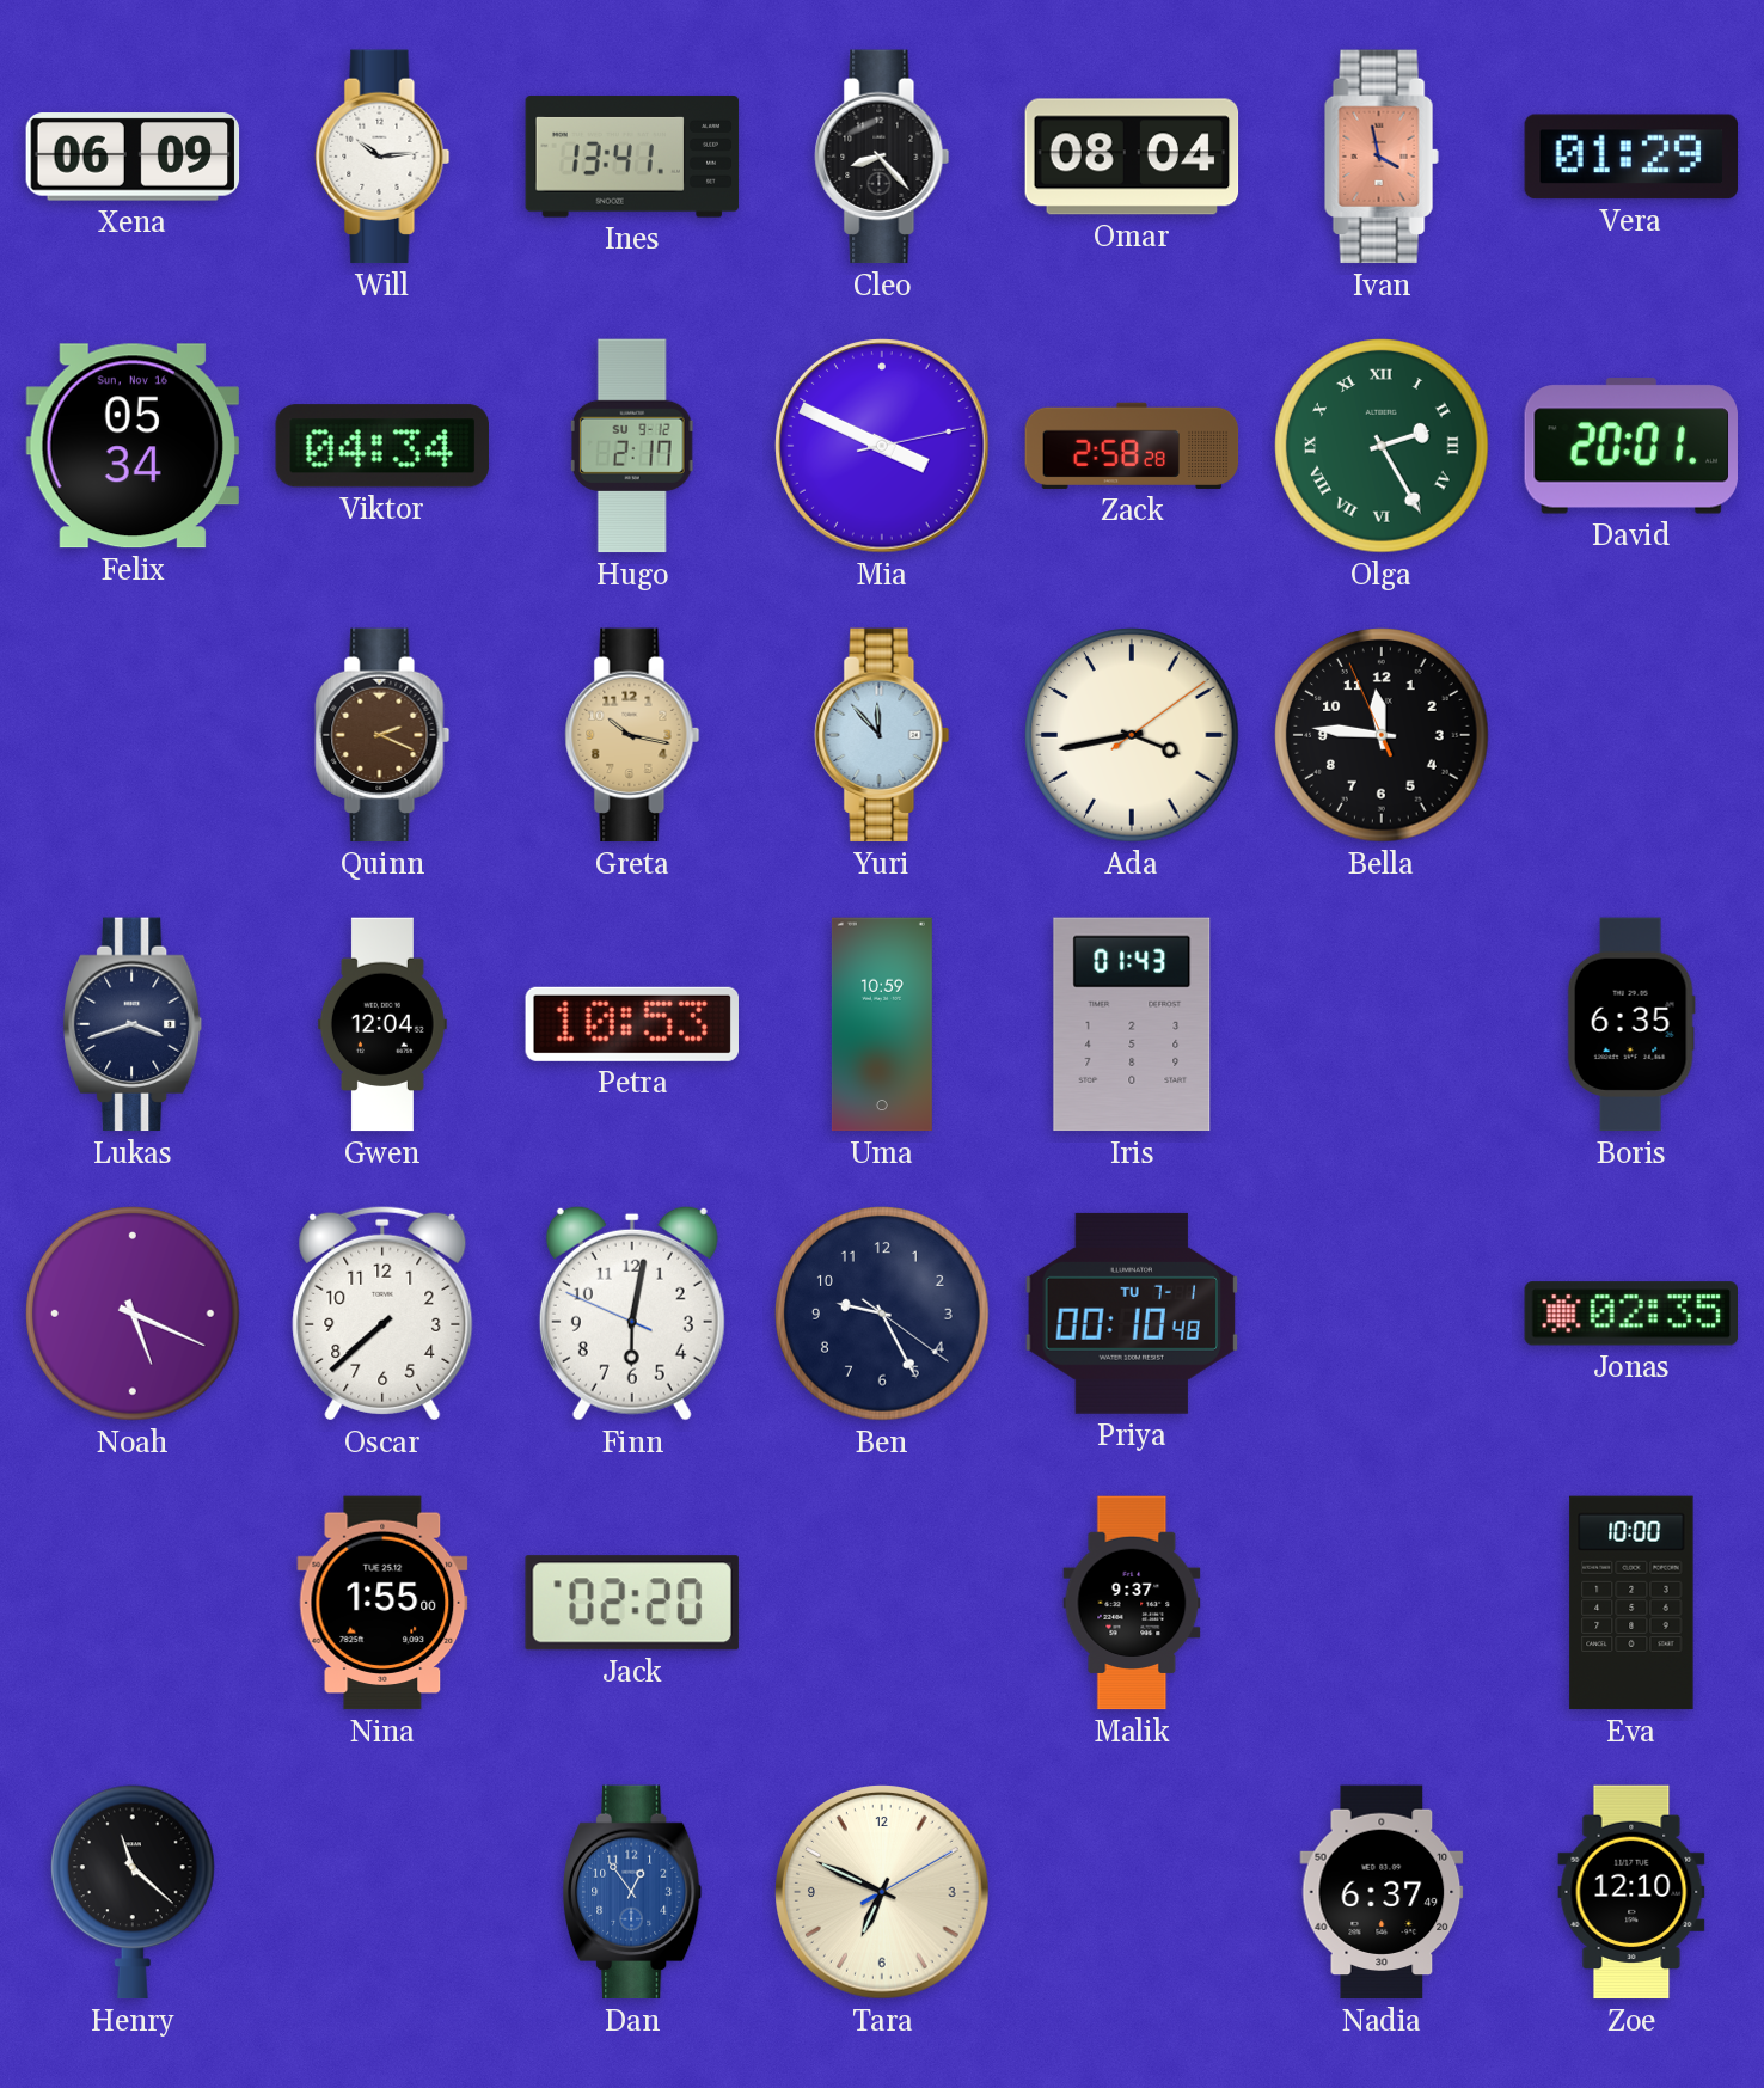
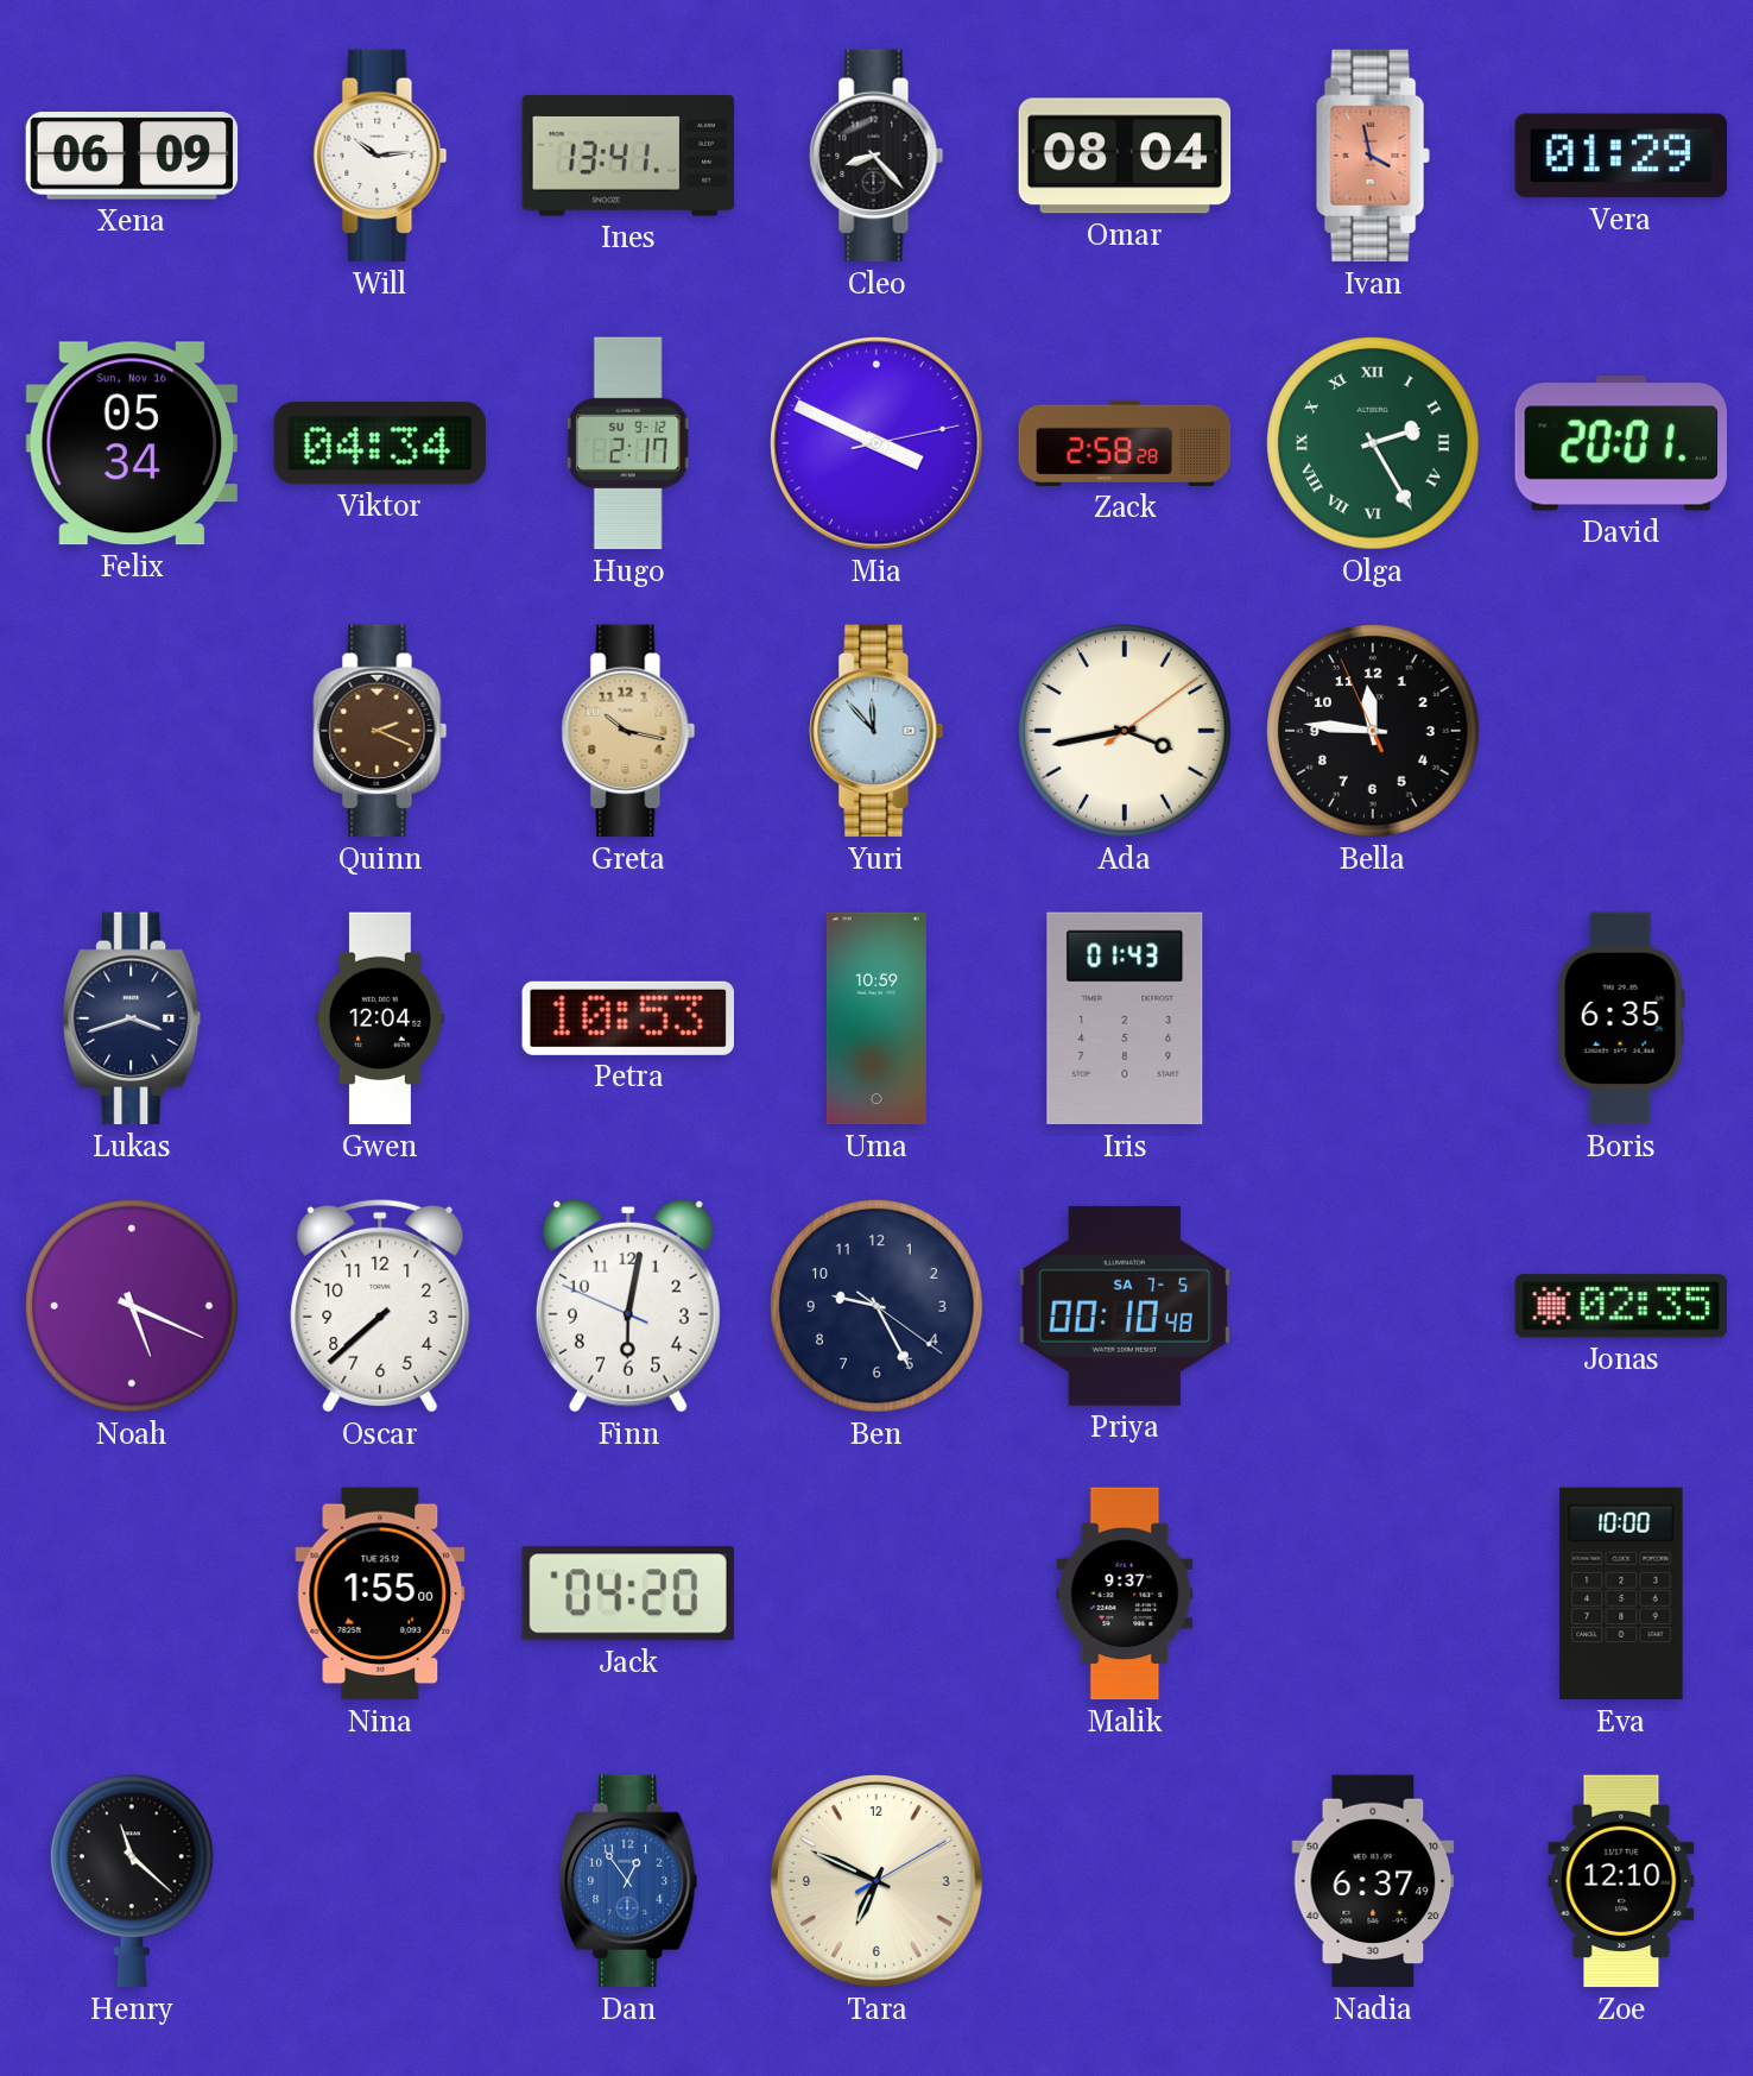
Priya date: TU 7-1 -> SA 7-5
Jack: 02:20 -> 04:20
